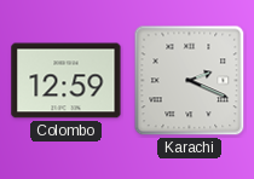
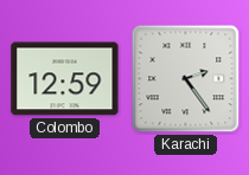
Karachi: 2:19 -> 2:24
